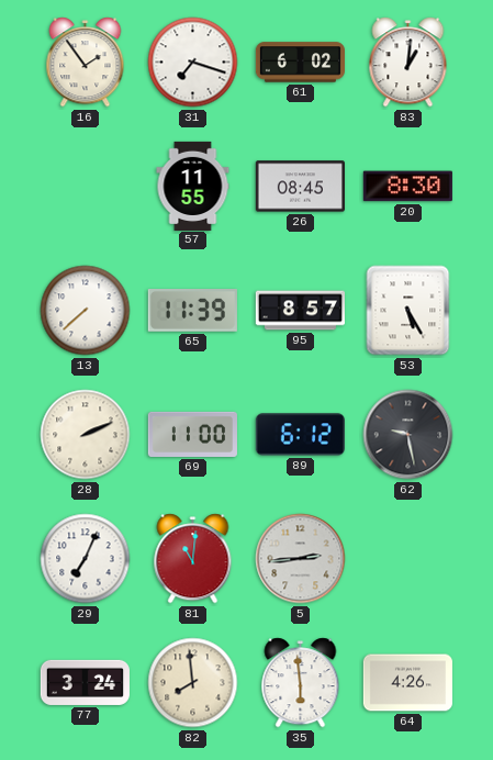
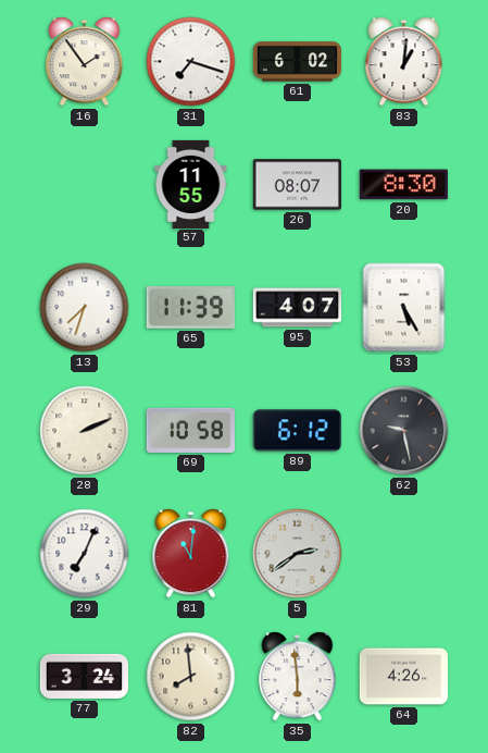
26: 08:45 -> 08:07
13: 7:38 -> 7:33
95: 8:57 -> 4:07
69: 11:00 -> 10:58
5: 2:44 -> 2:39
